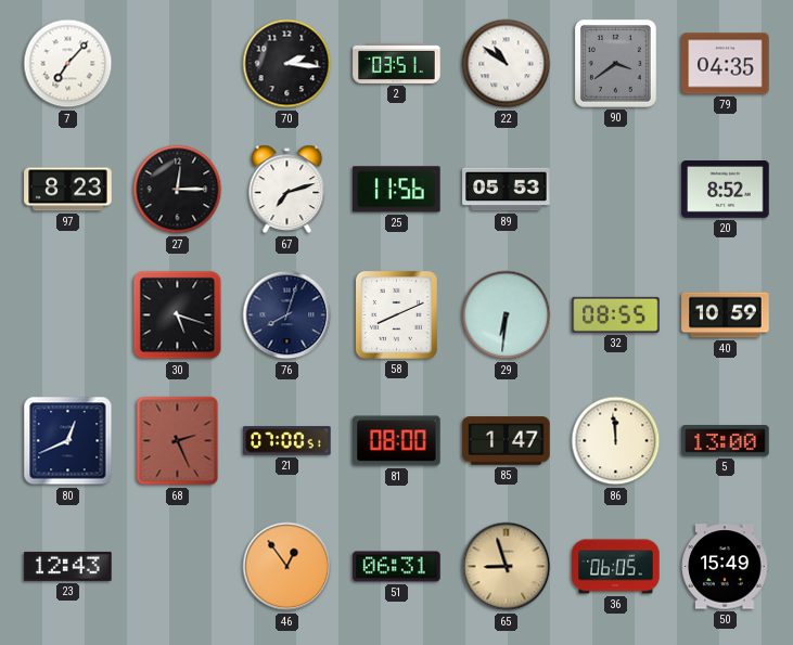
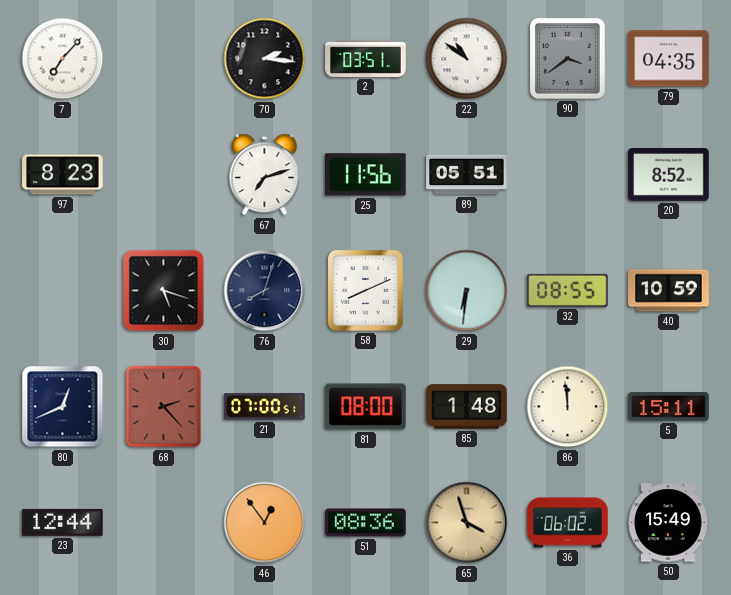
27: 12:15 -> none
89: 05:53 -> 05:51
68: 2:26 -> 2:23
85: 1:47 -> 1:48
5: 13:00 -> 15:11
23: 12:43 -> 12:44
51: 06:31 -> 08:36
65: 8:57 -> 3:57
36: 06:05 -> 06:02
